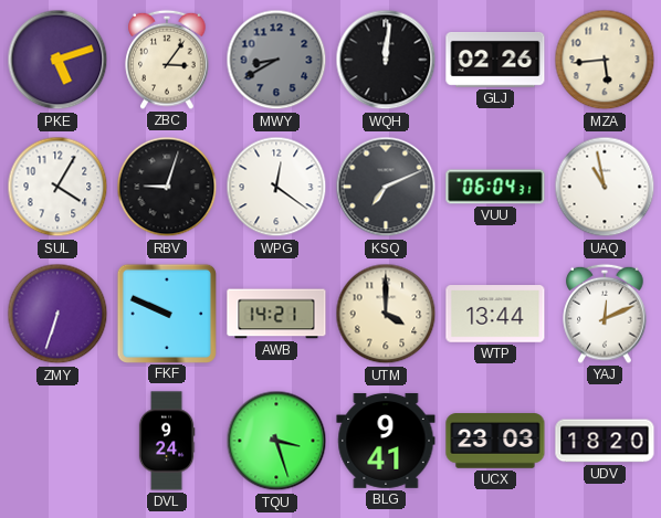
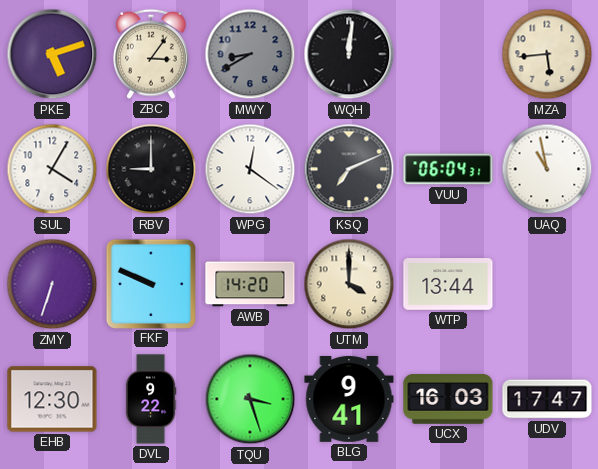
GLJ: 02:26 -> none
RBV: 9:03 -> 9:00
AWB: 14:21 -> 14:20
YAJ: 12:11 -> none
EHB: none -> 12:30
DVL: 9:24 -> 9:22
UCX: 23:03 -> 16:03
UDV: 18:20 -> 17:47
